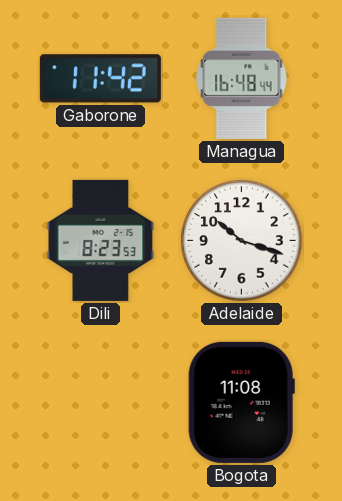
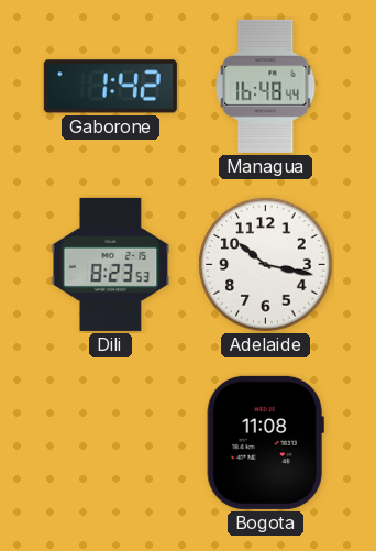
Gaborone: 11:42 -> 1:42
Adelaide: 10:18 -> 10:17
